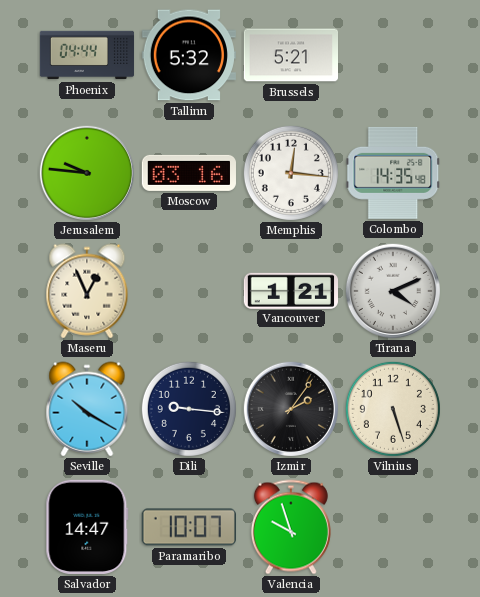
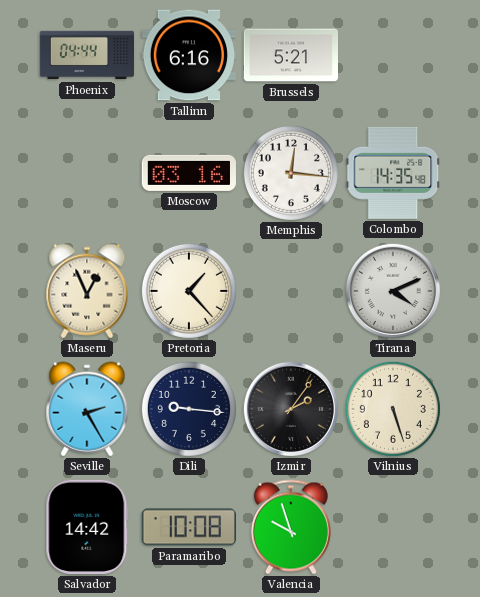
Tallinn: 5:32 -> 6:16
Jerusalem: 9:46 -> none
Pretoria: none -> 1:23
Vancouver: 1:21 -> none
Seville: 10:20 -> 2:25
Salvador: 14:47 -> 14:42
Paramaribo: 10:07 -> 10:08
